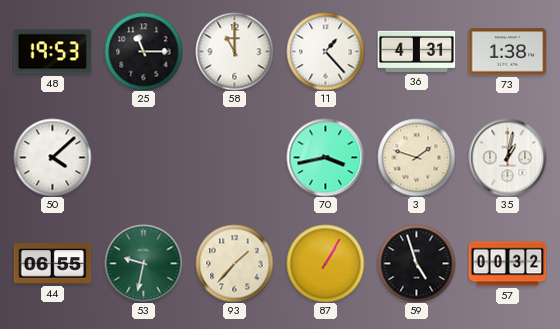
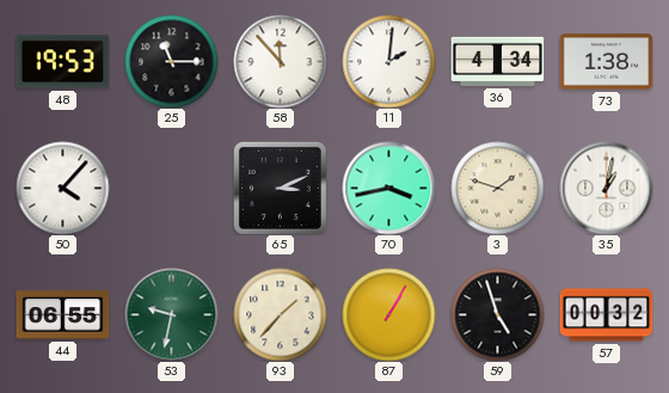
58: 11:00 -> 11:53
11: 1:23 -> 2:01
36: 4:31 -> 4:34
50: 4:08 -> 4:07
65: none -> 3:11
